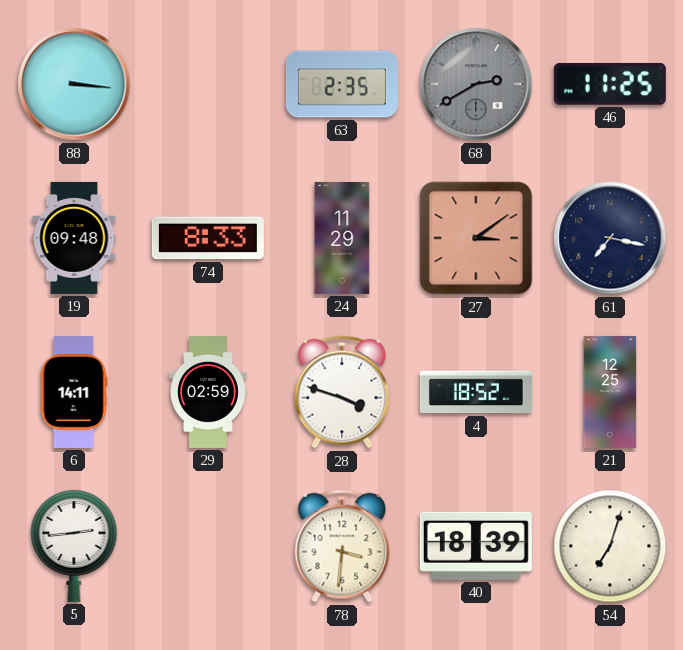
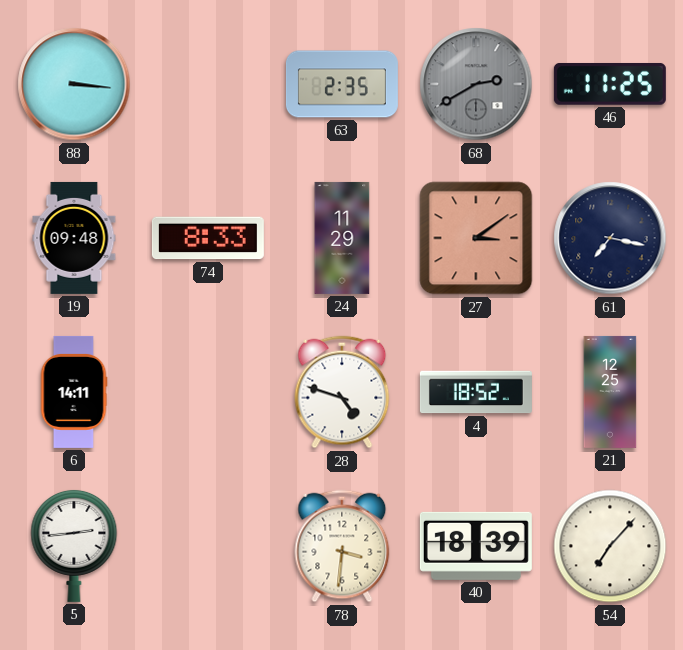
29: 02:59 -> none
28: 3:48 -> 4:48
54: 7:03 -> 7:07
